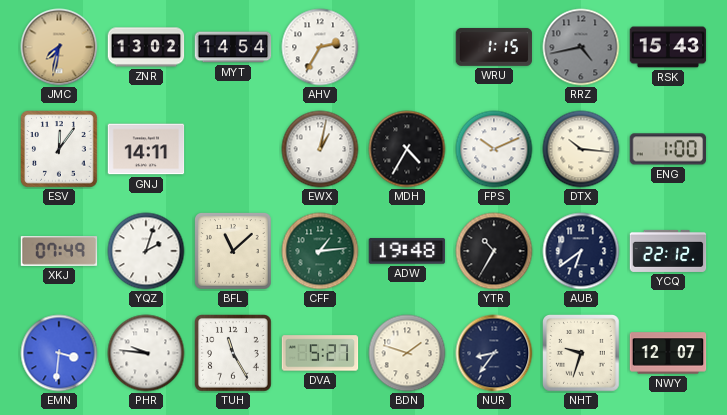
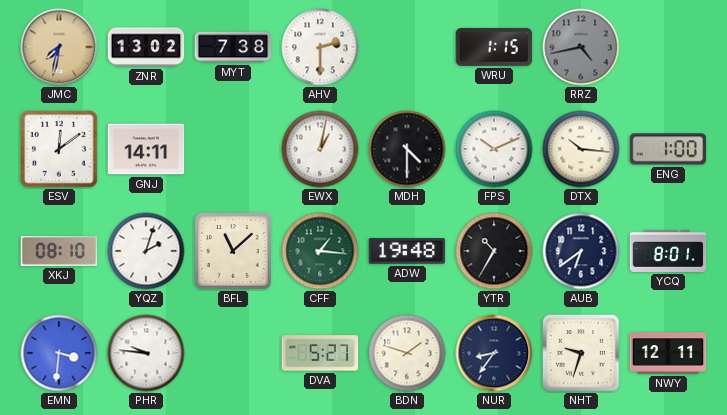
MYT: 14:54 -> 7:38
AHV: 2:35 -> 2:30
RSK: 15:43 -> none
ESV: 12:06 -> 12:09
MDH: 4:35 -> 4:30
XKJ: 07:49 -> 08:10
CFF: 1:14 -> 1:16
YCQ: 22:12 -> 8:01
TUH: 11:25 -> none
NWY: 12:07 -> 12:11
